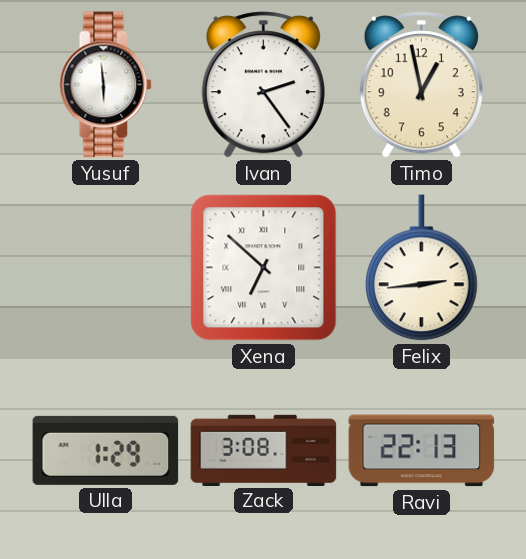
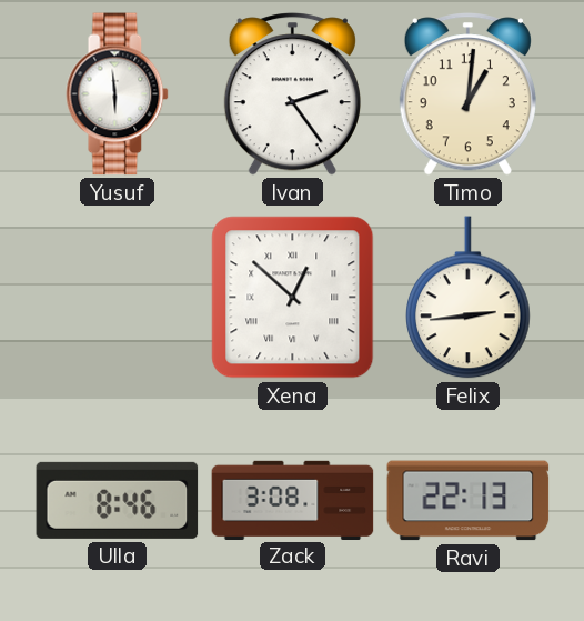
Timo: 12:58 -> 1:01
Xena: 6:52 -> 12:52
Ulla: 1:29 -> 8:46
